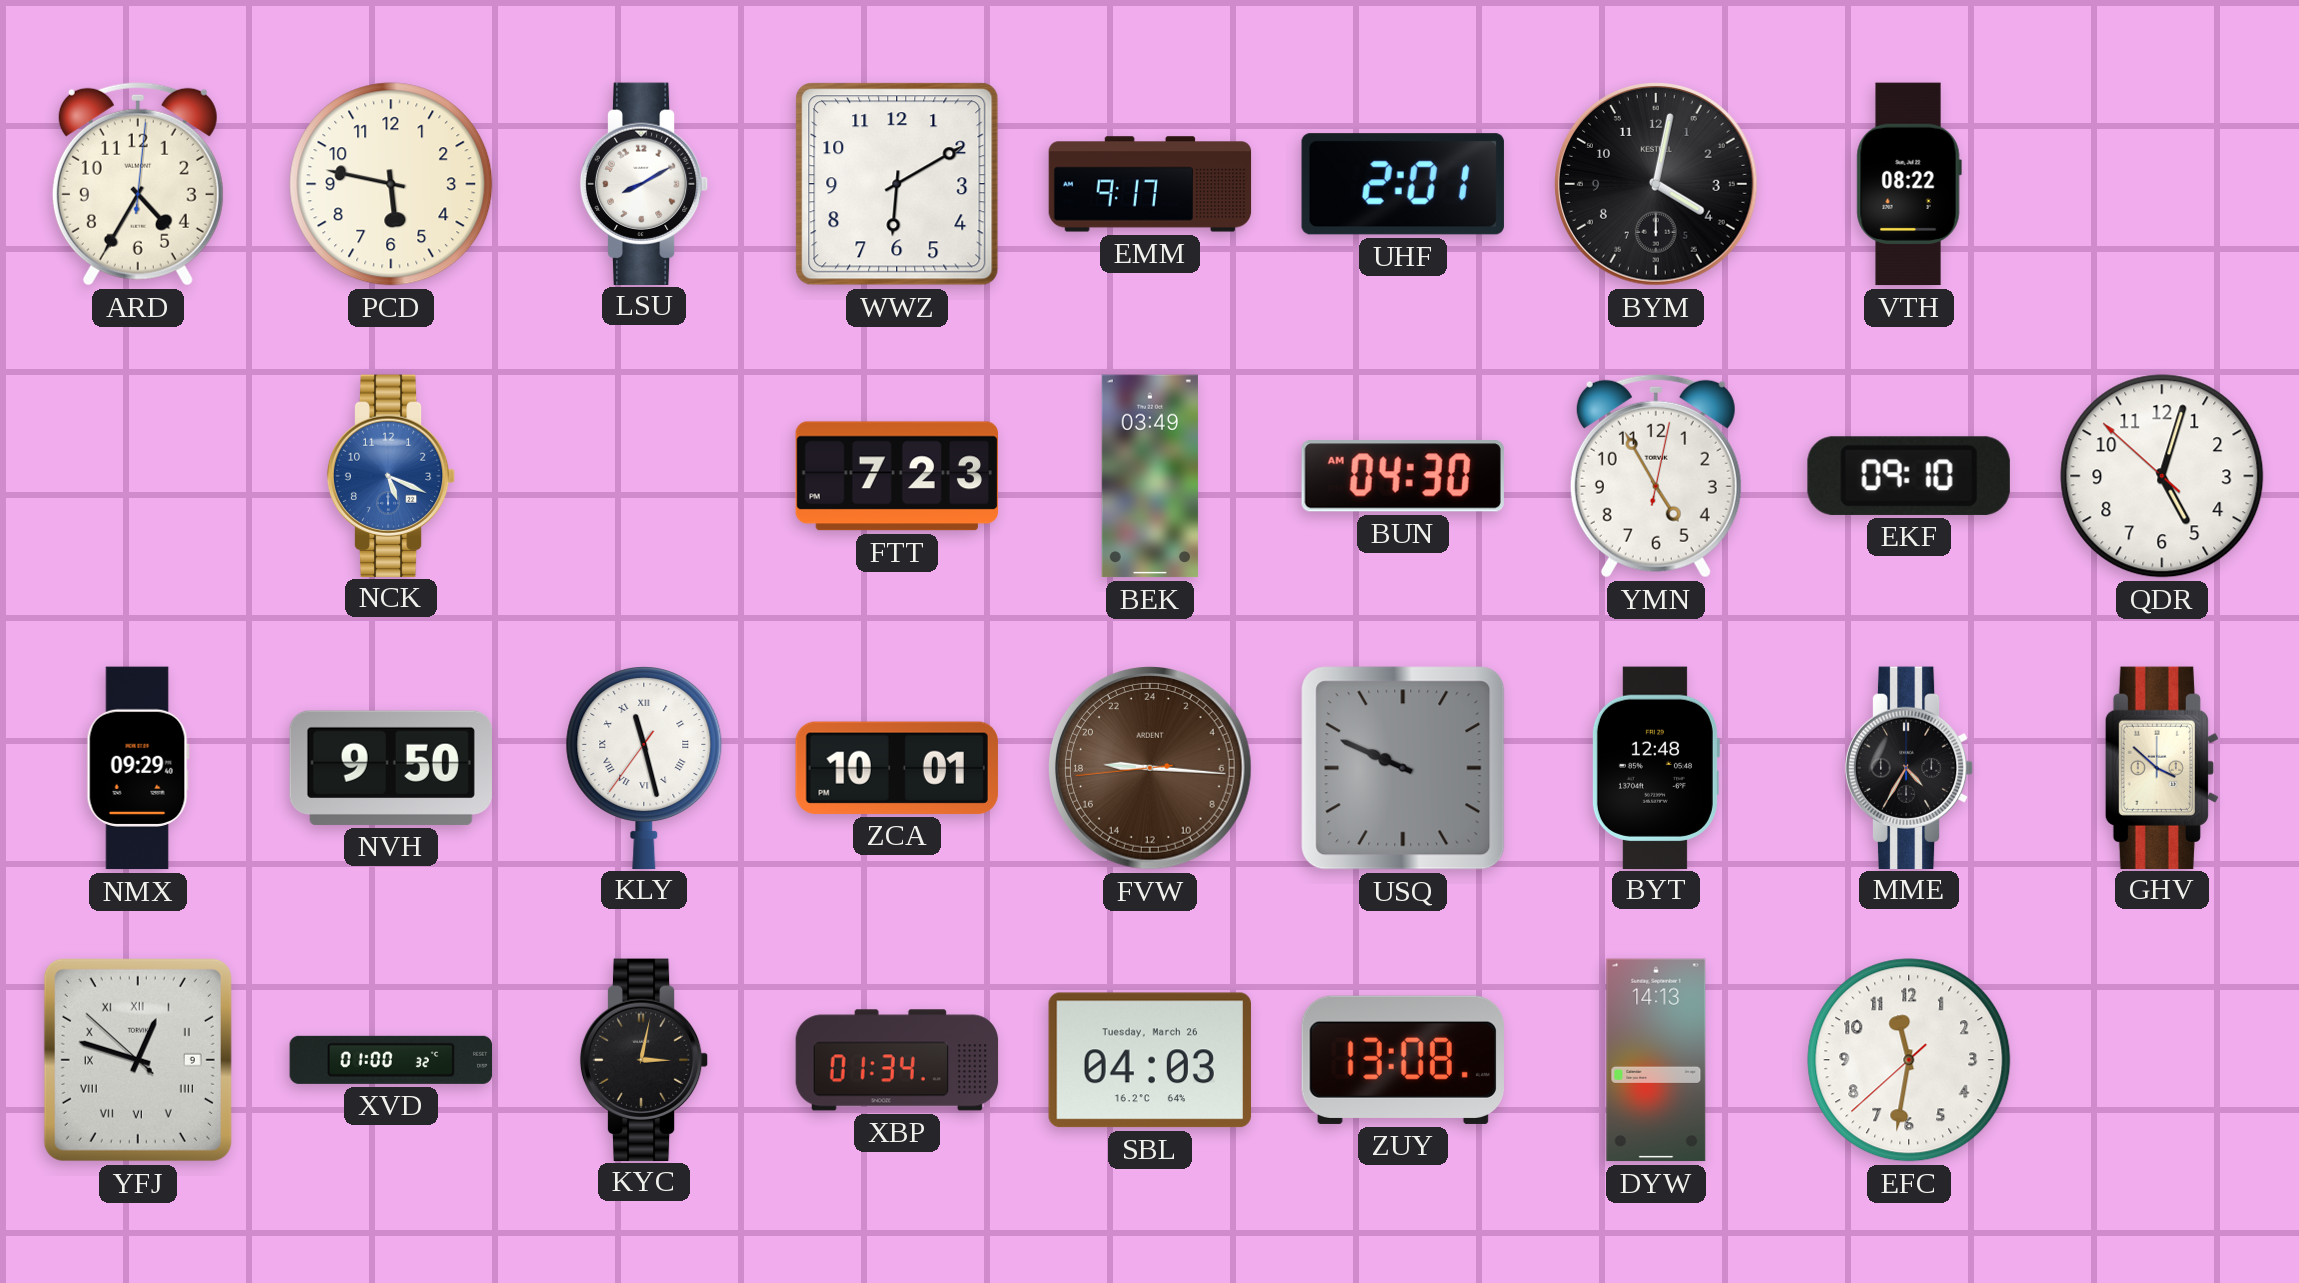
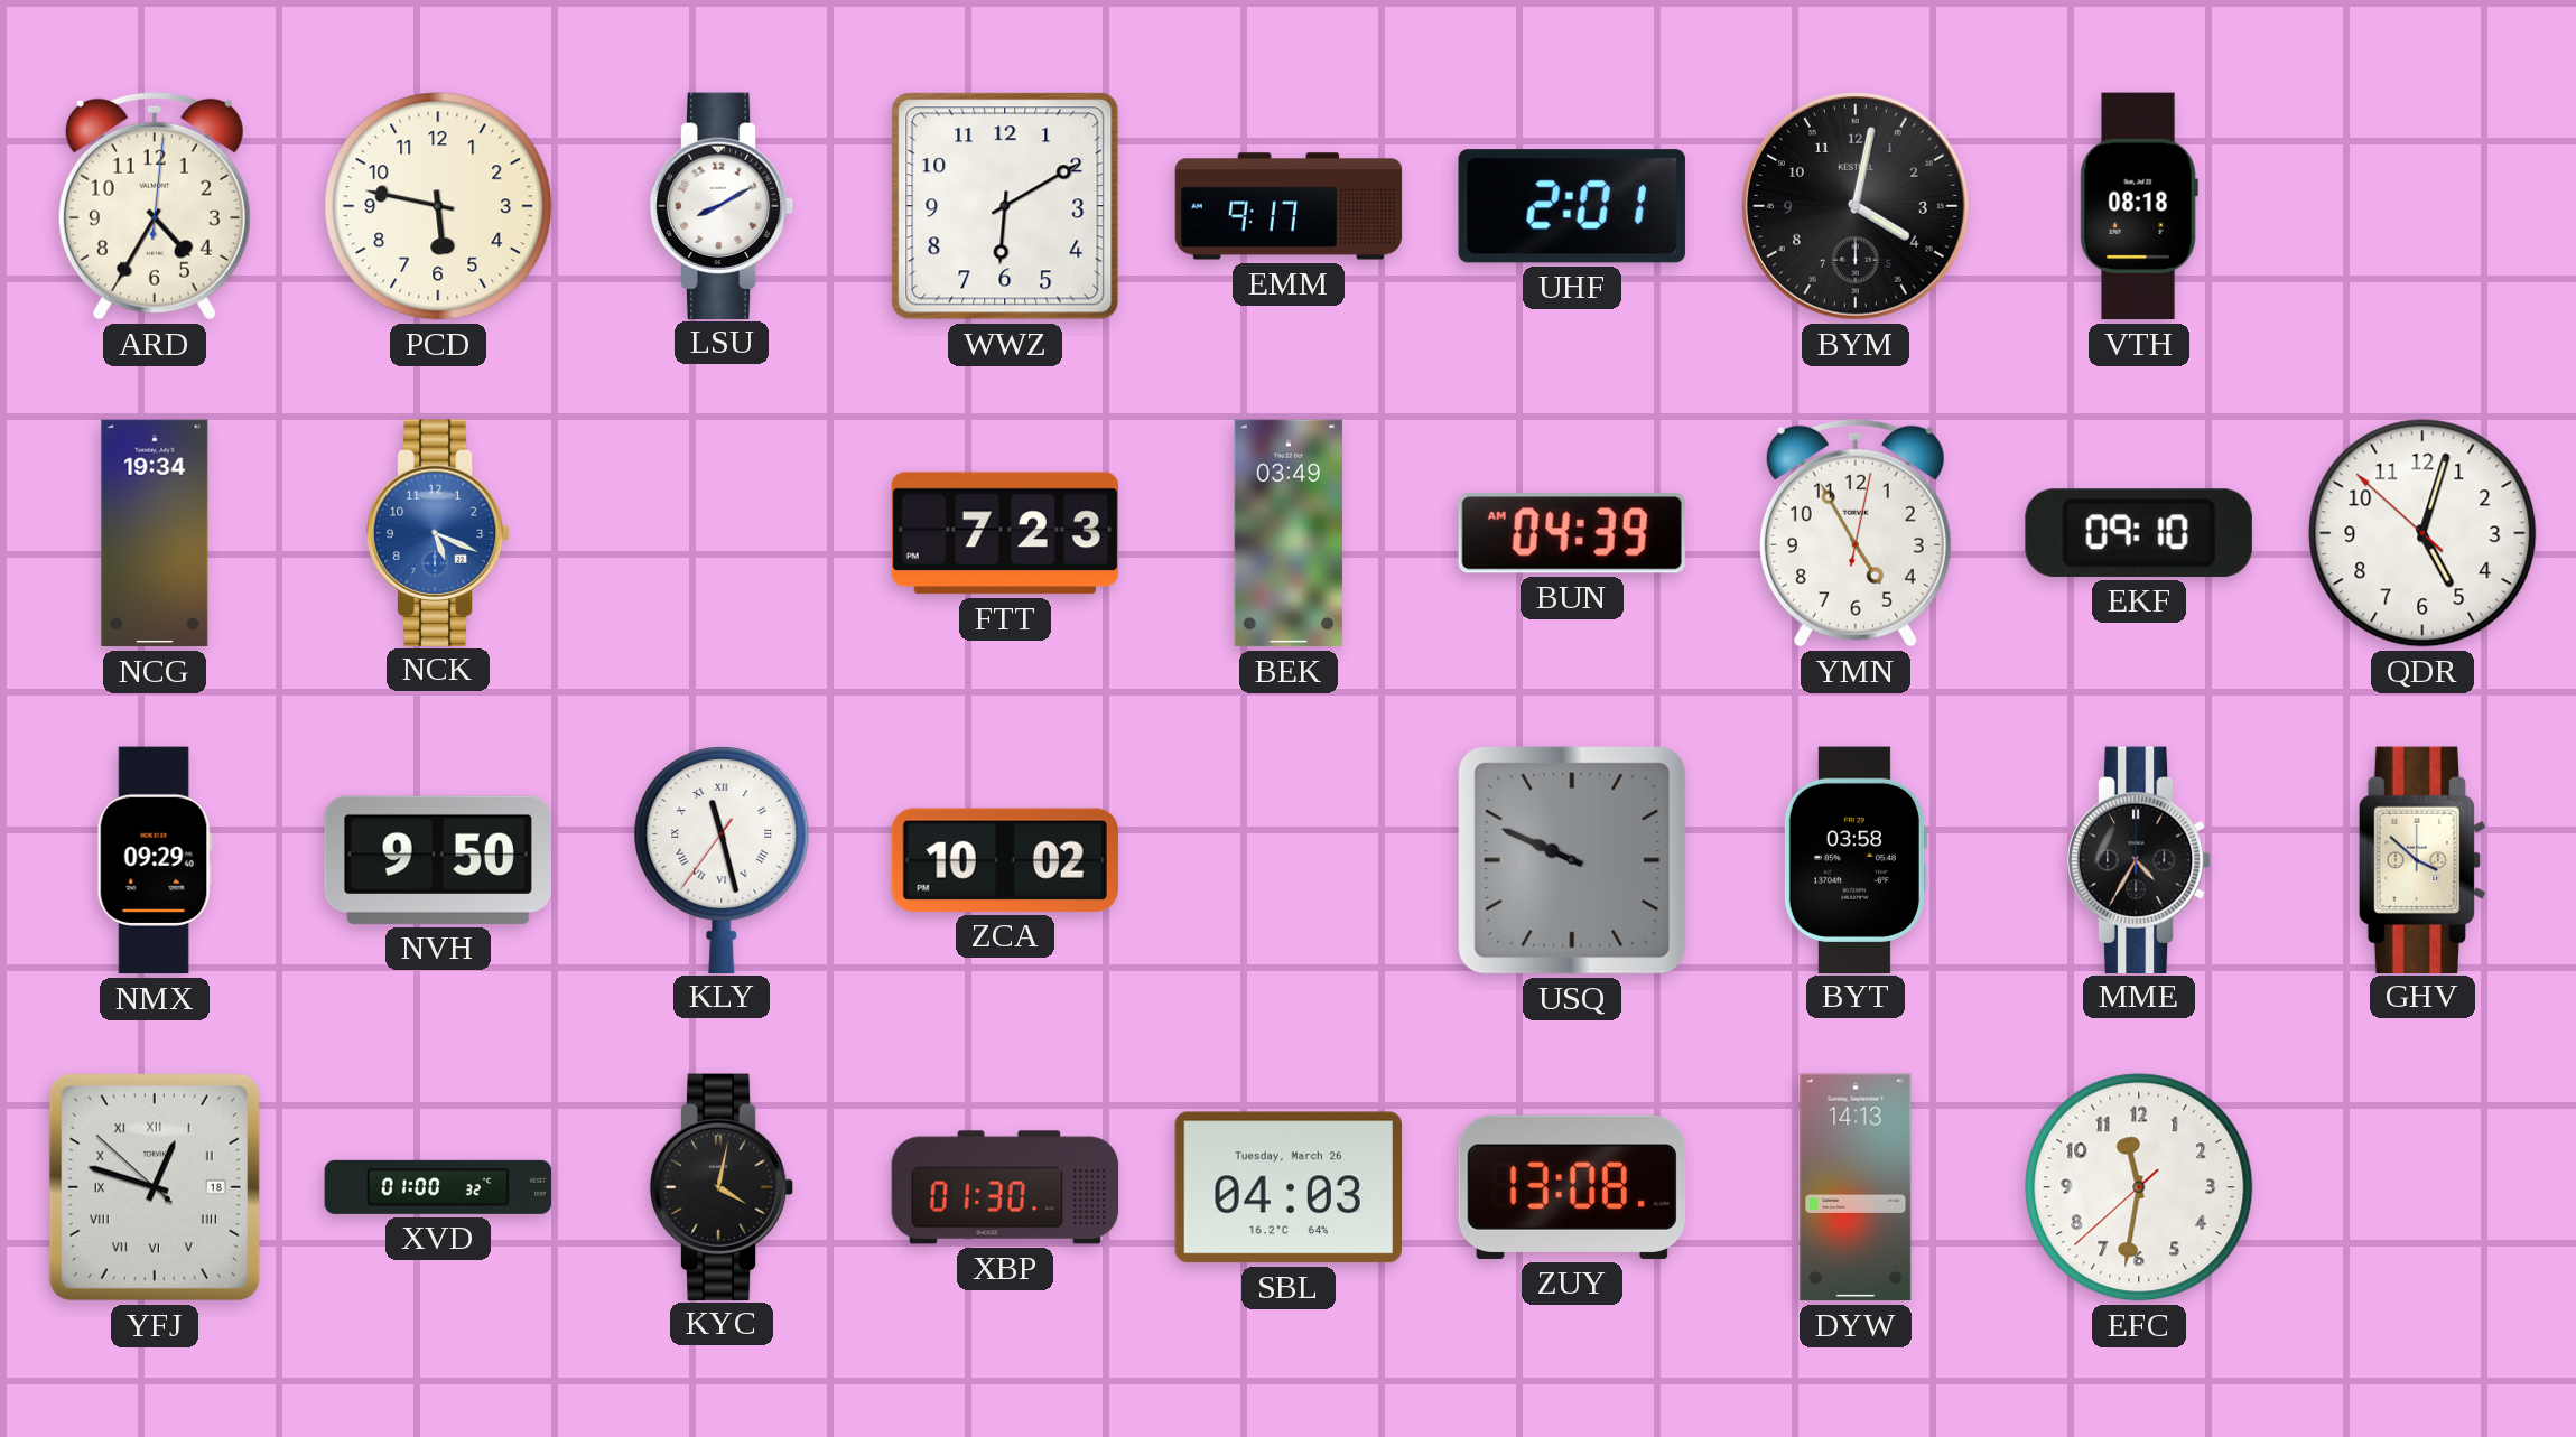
VTH: 08:22 -> 08:18
NCG: none -> 19:34
BUN: 04:30 -> 04:39
ZCA: 10:01 -> 10:02
FVW: 18:15 -> none
BYT: 12:48 -> 03:58
YFJ date: 9 -> 18
KYC: 3:02 -> 4:02
XBP: 01:34 -> 01:30
